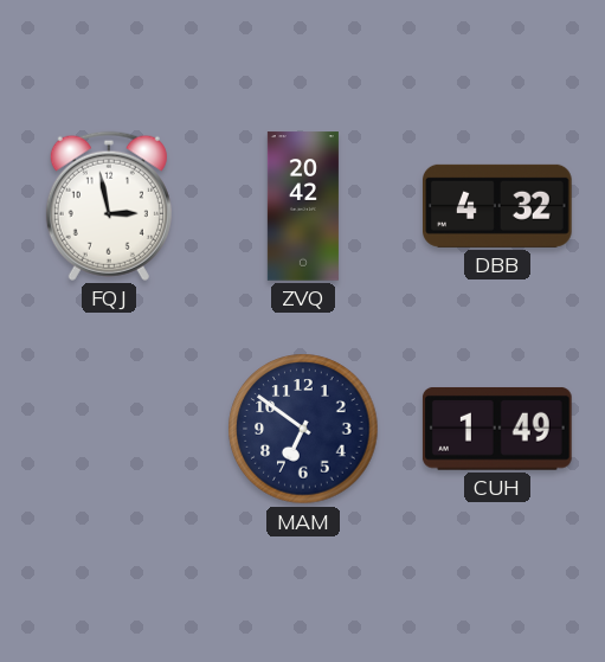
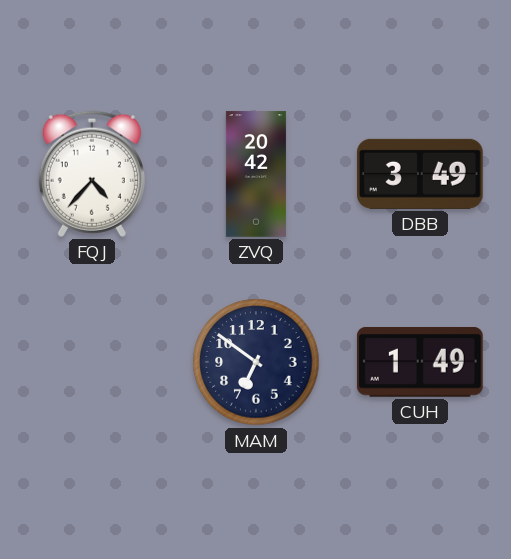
FQJ: 2:58 -> 4:37
DBB: 4:32 -> 3:49
